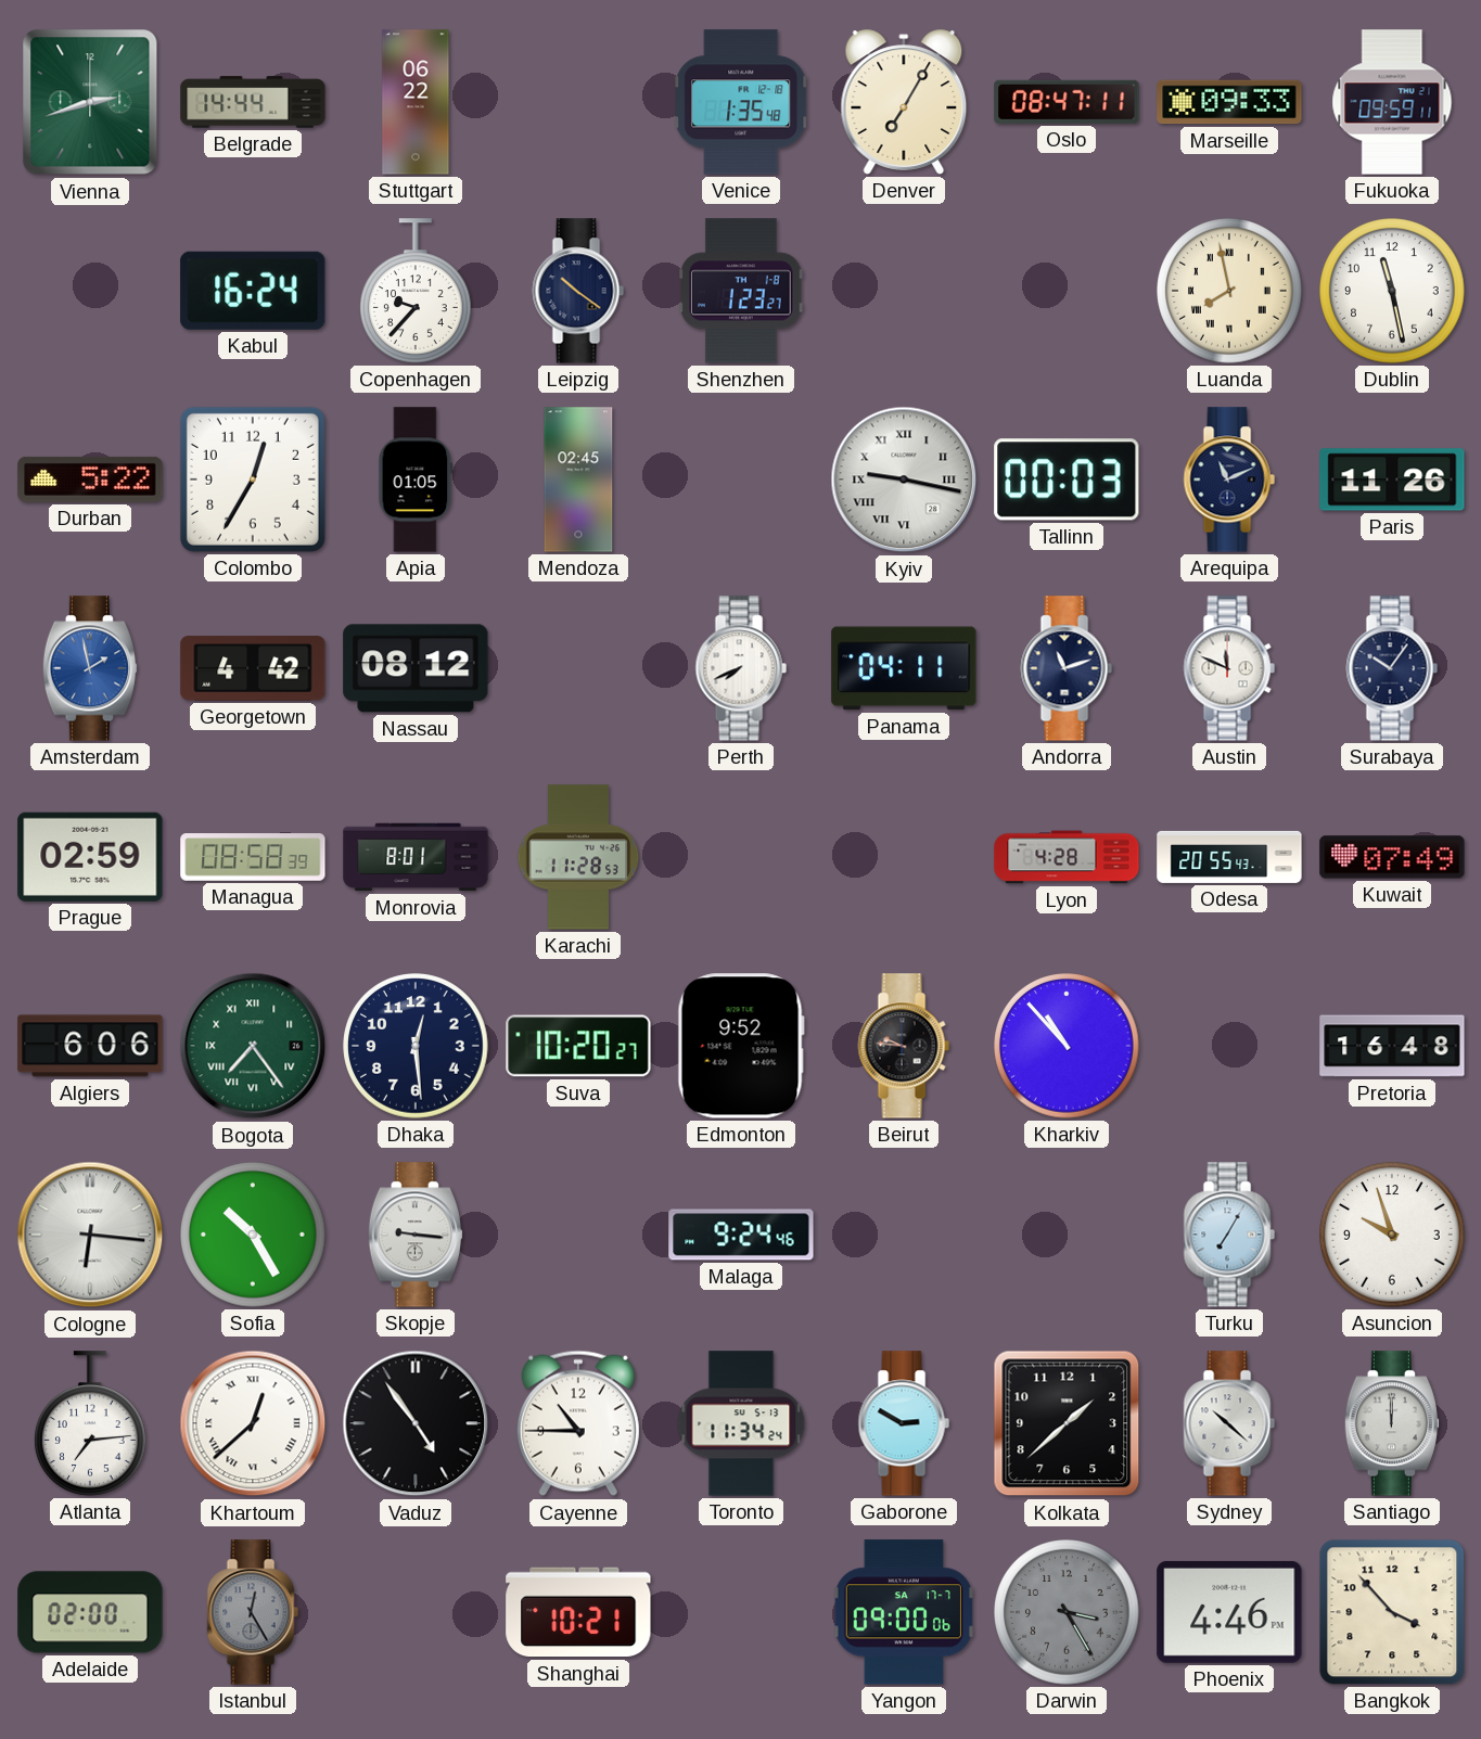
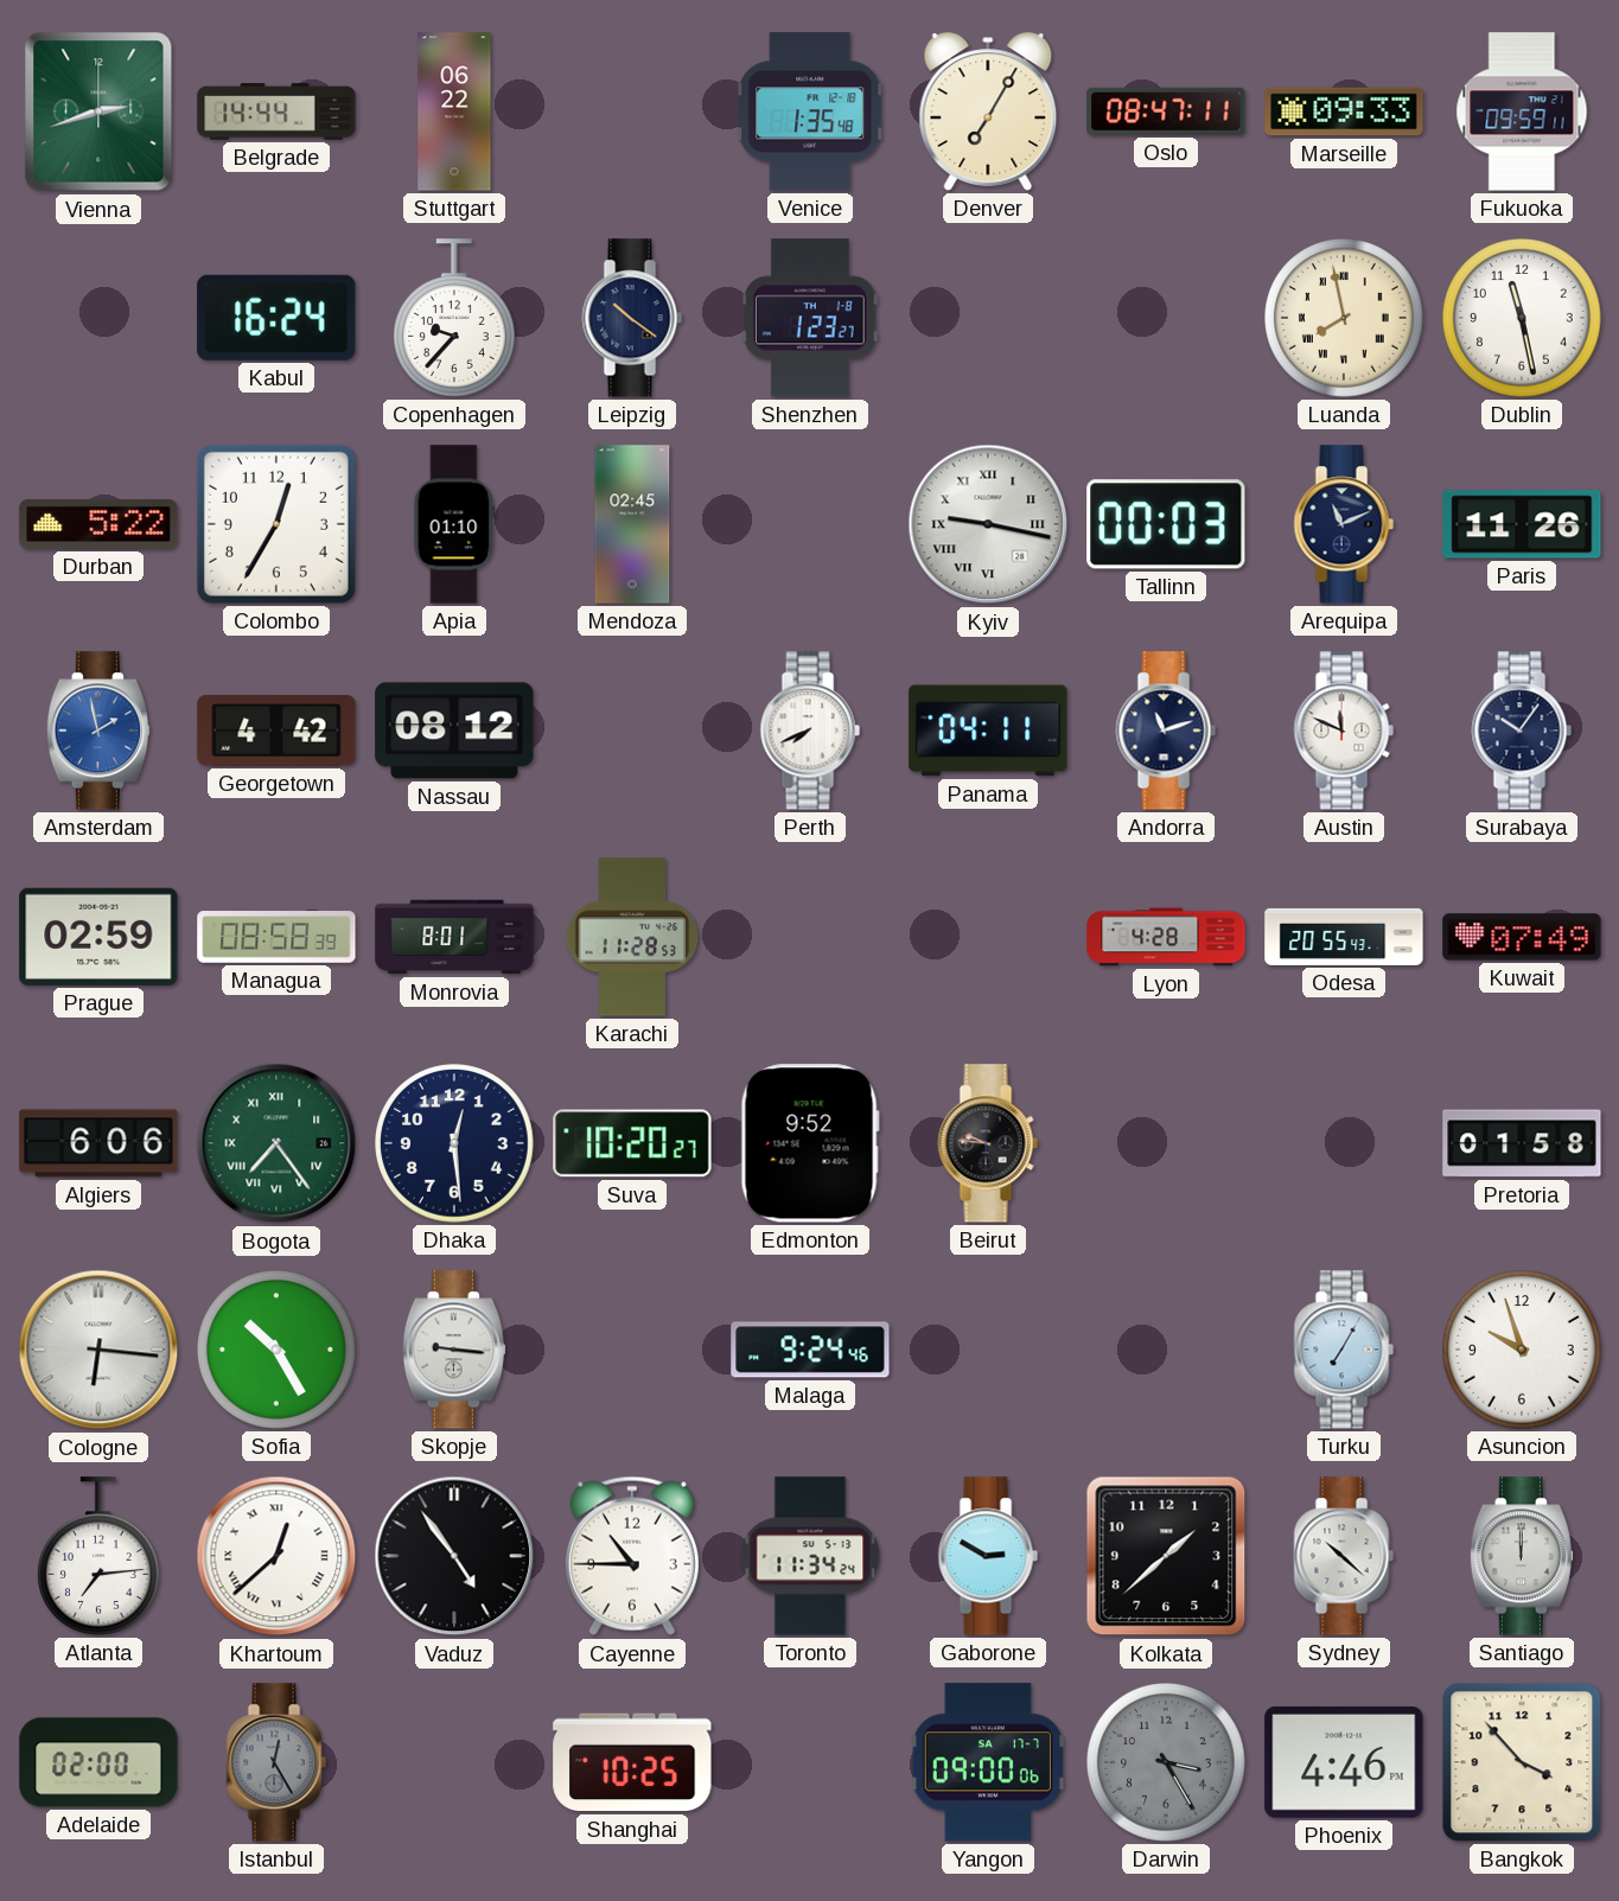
Apia: 01:05 -> 01:10
Kharkiv: 10:53 -> none
Pretoria: 16:48 -> 01:58
Shanghai: 10:21 -> 10:25
